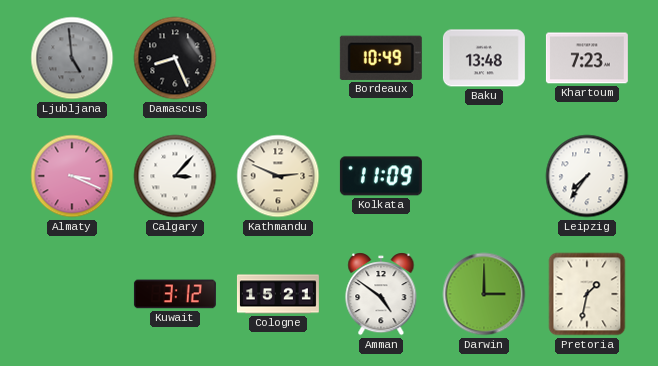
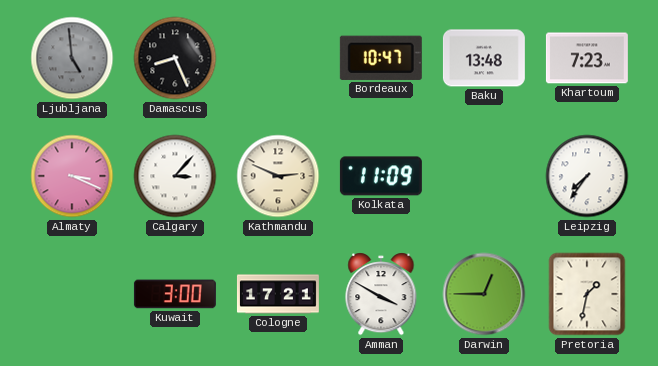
Bordeaux: 10:49 -> 10:47
Kuwait: 3:12 -> 3:00
Cologne: 15:21 -> 17:21
Amman: 4:51 -> 3:50
Darwin: 3:00 -> 12:45
